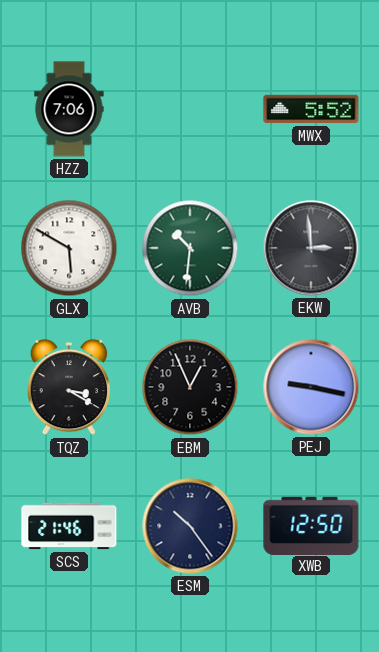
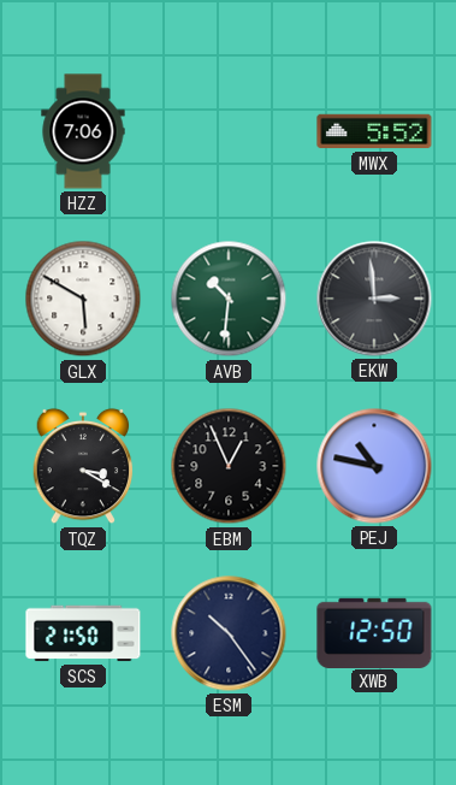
PEJ: 9:17 -> 10:47
SCS: 21:46 -> 21:50
